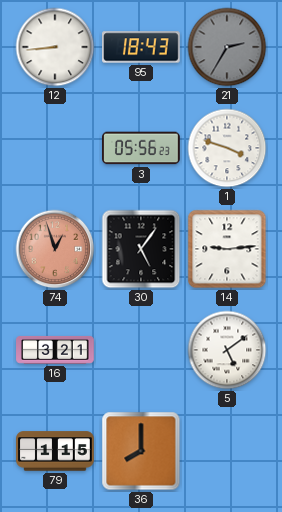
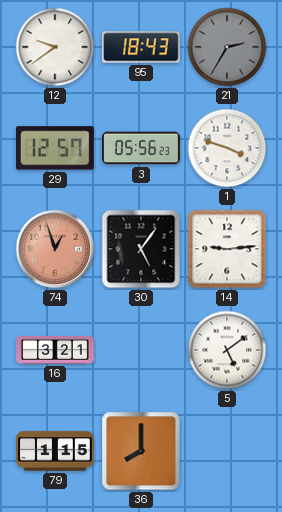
12: 8:44 -> 9:39
29: none -> 12:57
